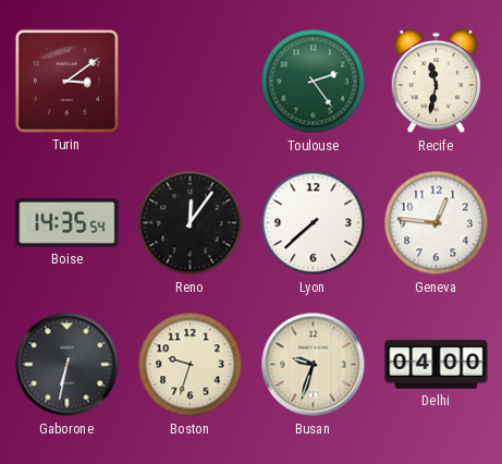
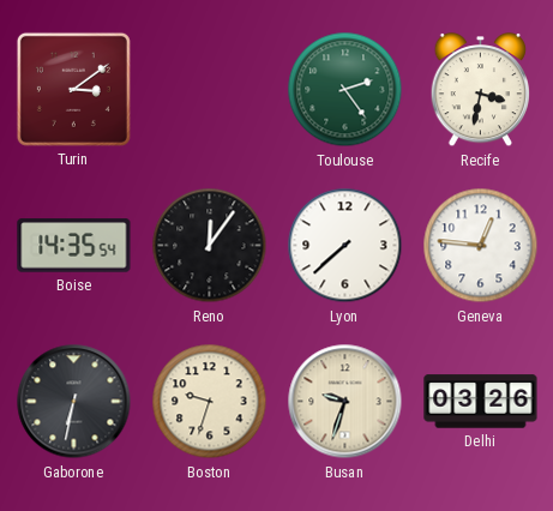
Recife: 11:32 -> 3:32
Delhi: 04:00 -> 03:26
